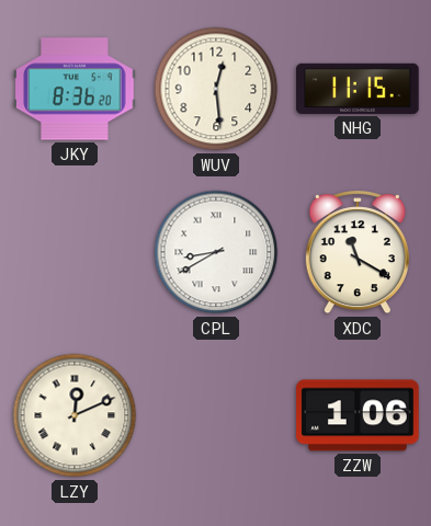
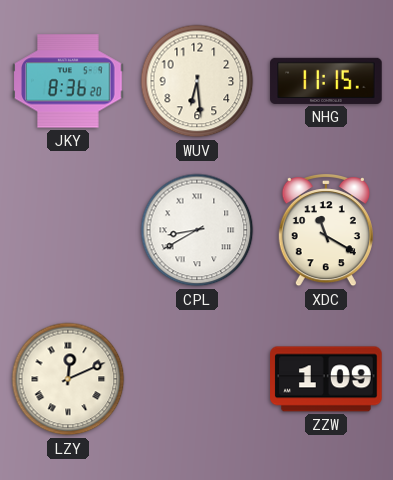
WUV: 12:29 -> 6:29
ZZW: 1:06 -> 1:09
